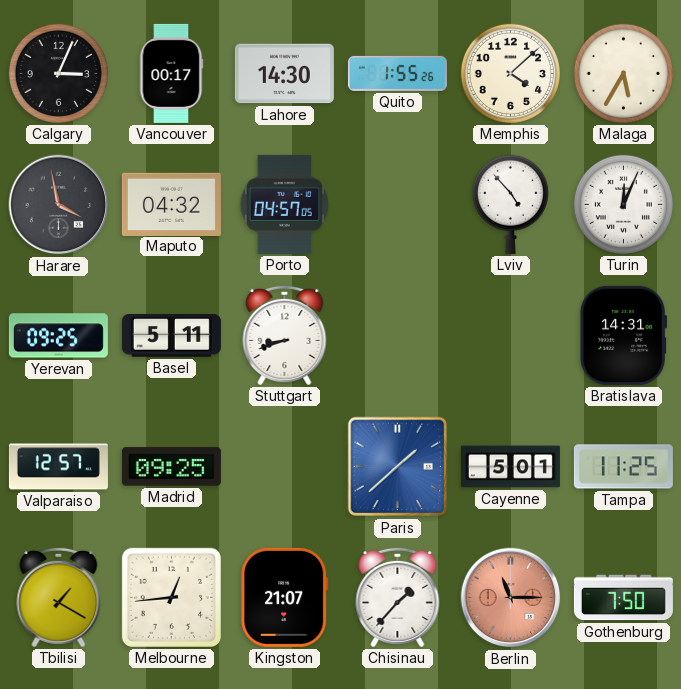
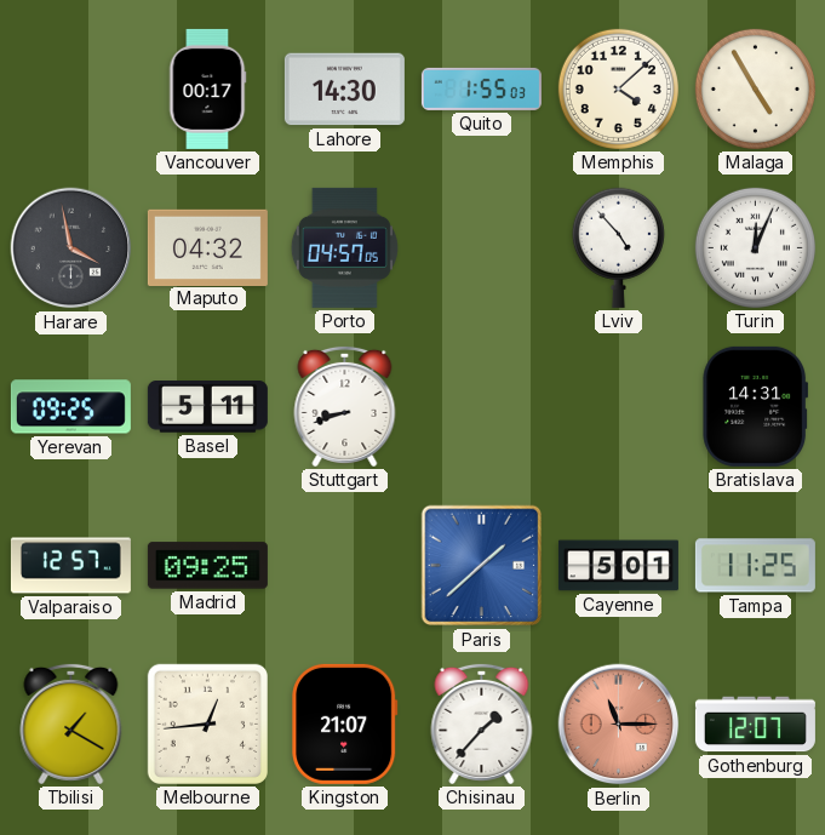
Calgary: 3:04 -> none
Quito: 1:55:26 -> 1:55:03
Malaga: 5:35 -> 4:55
Gothenburg: 7:50 -> 12:07
